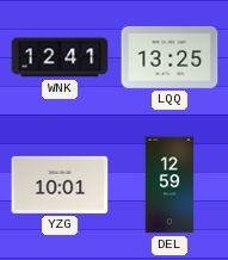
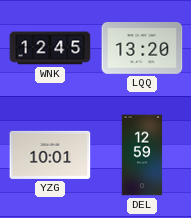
WNK: 12:41 -> 12:45
LQQ: 13:25 -> 13:20
